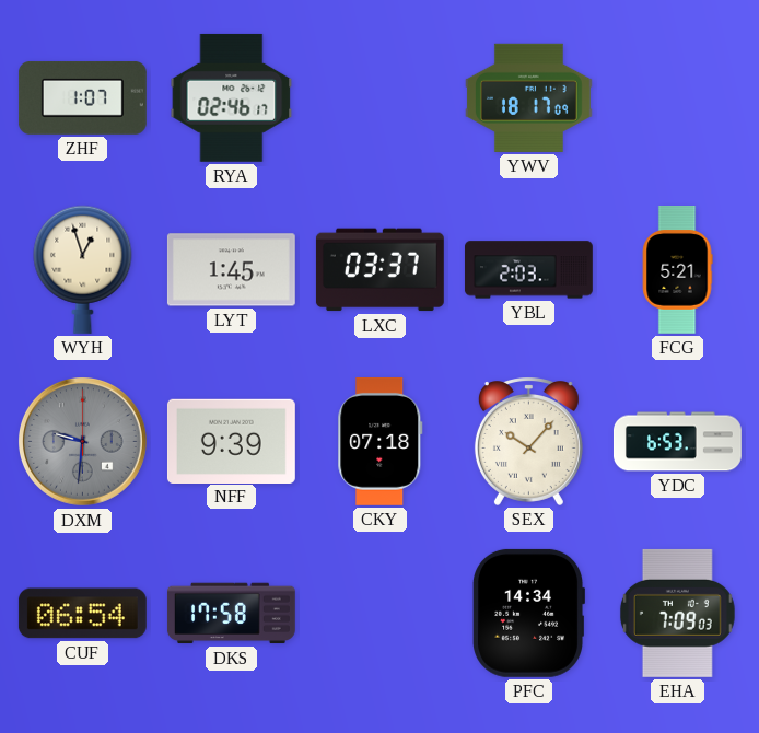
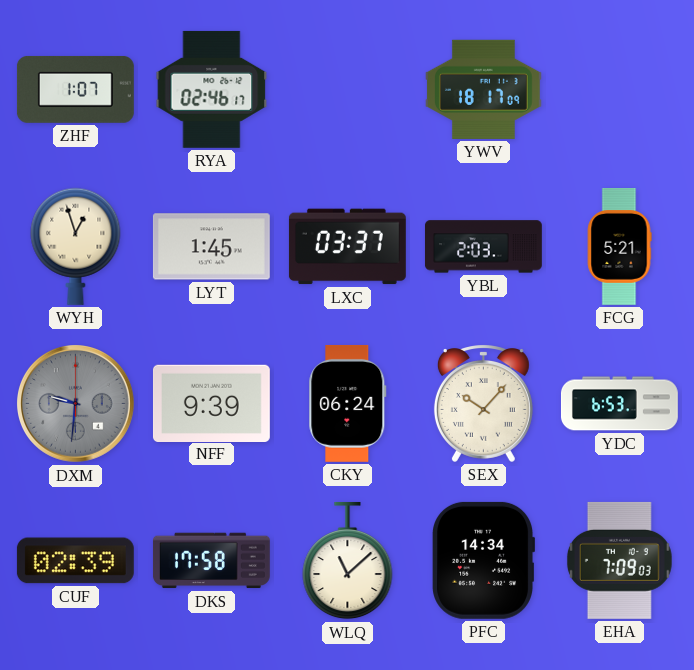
CKY: 07:18 -> 06:24
CUF: 06:54 -> 02:39
WLQ: none -> 11:08
